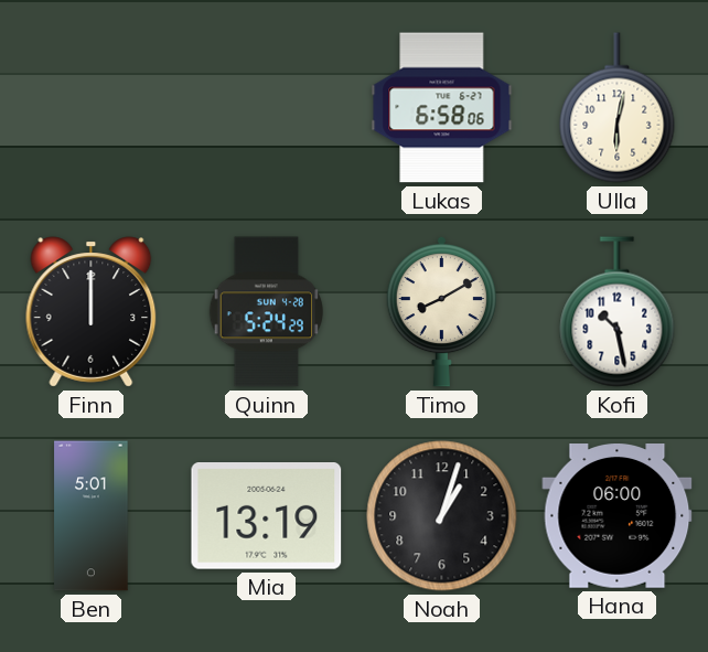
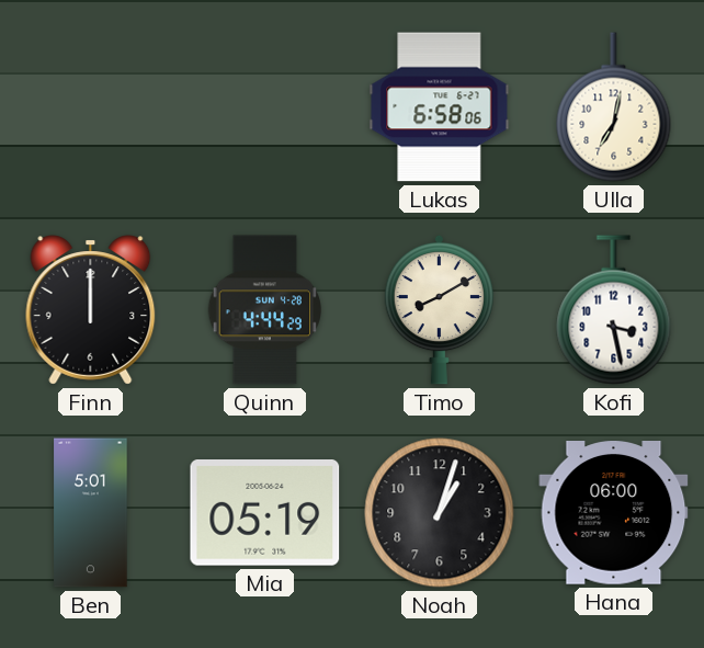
Ulla: 6:02 -> 7:02
Quinn: 5:24 -> 4:44
Kofi: 10:28 -> 3:28
Mia: 13:19 -> 05:19
